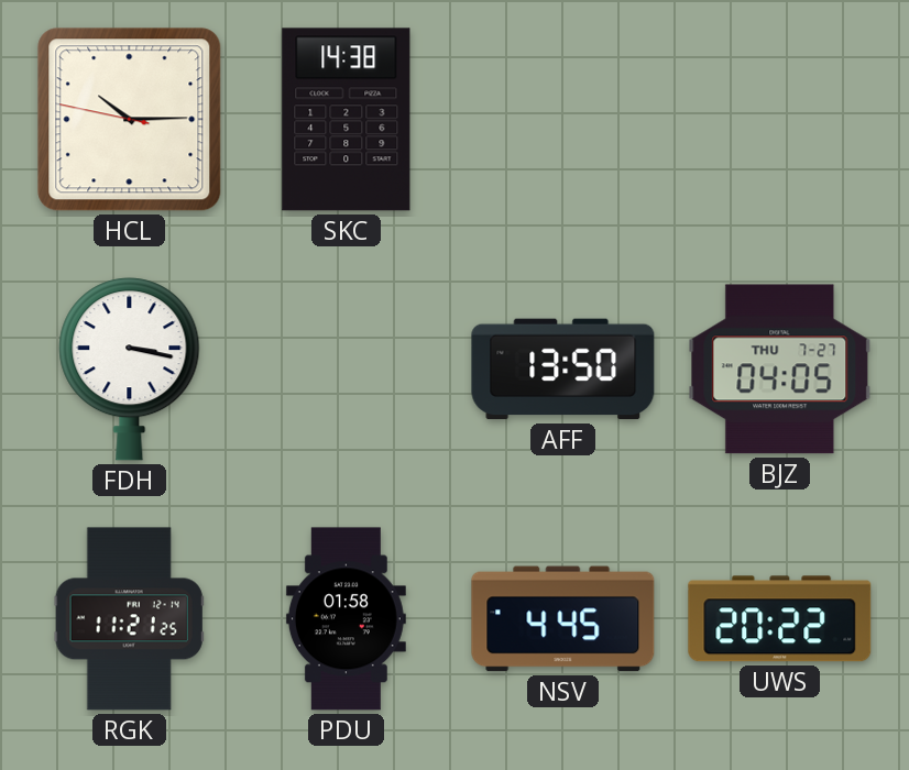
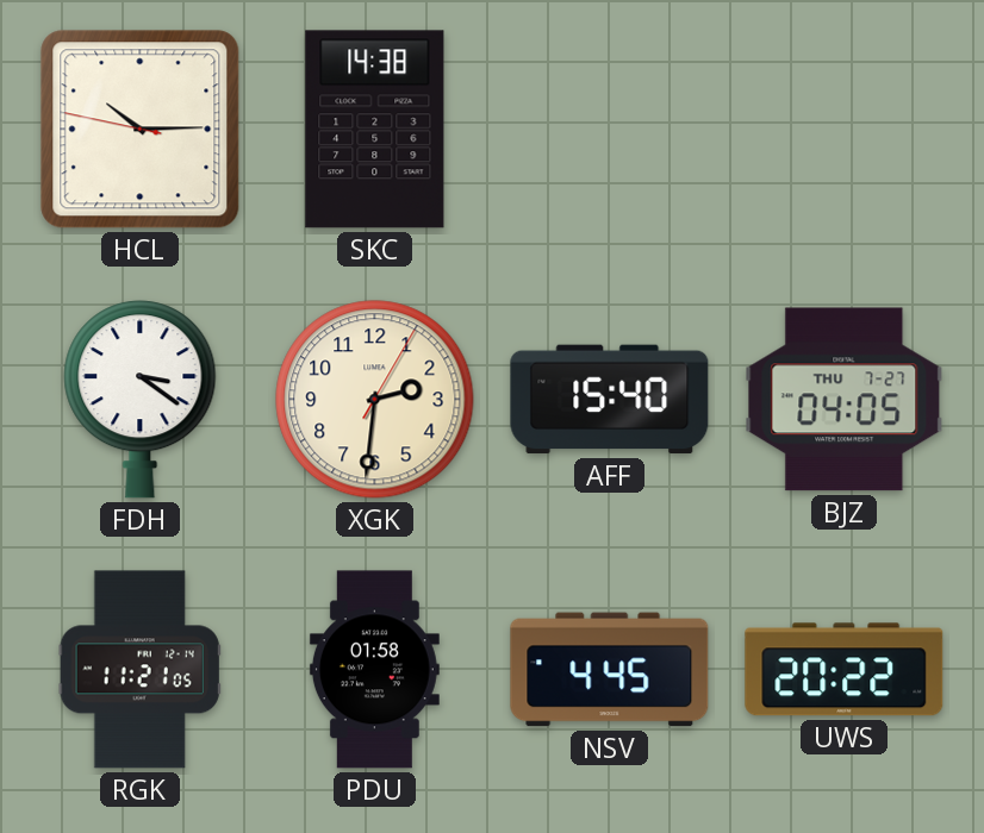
FDH: 3:17 -> 3:21
XGK: none -> 2:31
AFF: 13:50 -> 15:40
RGK: 11:21:25 -> 11:21:05
